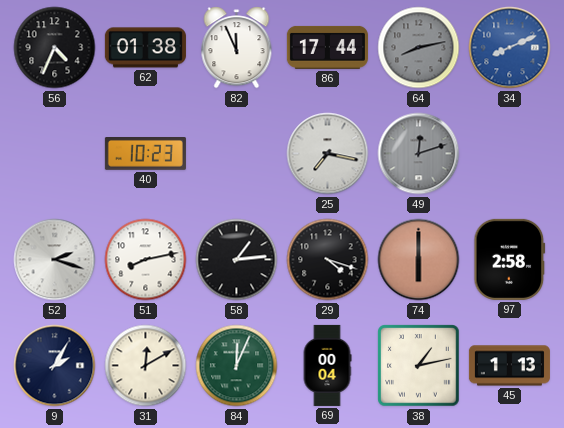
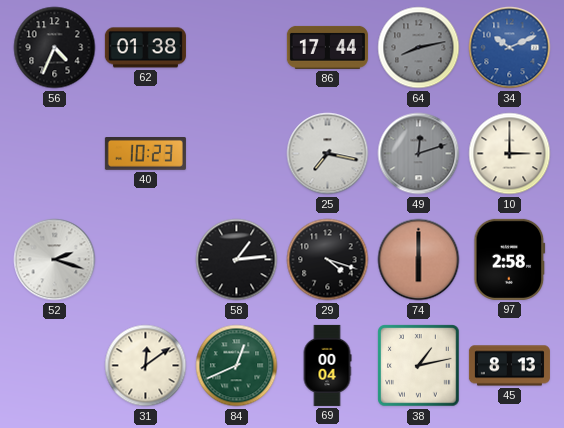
82: 11:56 -> none
34: 8:11 -> 10:11
10: none -> 3:00
51: 8:13 -> none
9: 2:05 -> none
31: 12:10 -> 12:09
84: 12:04 -> 12:41
45: 1:13 -> 8:13
